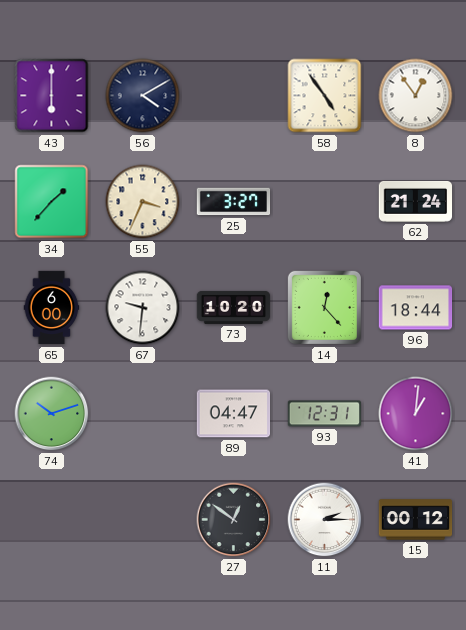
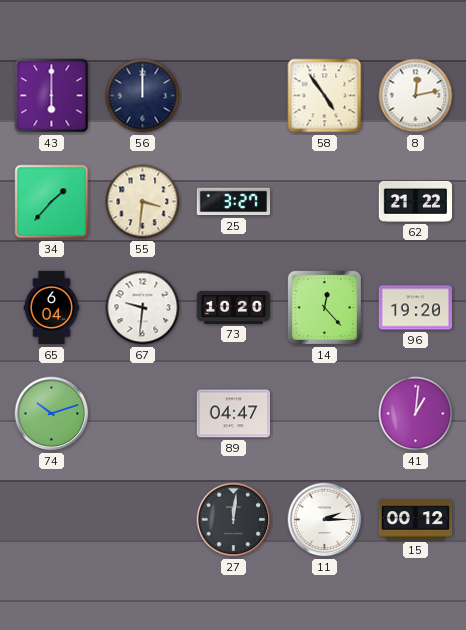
56: 4:10 -> 12:00
8: 12:54 -> 12:13
55: 3:34 -> 3:31
62: 21:24 -> 21:22
65: 6:00 -> 6:04
96: 18:44 -> 19:20
93: 12:31 -> none
27: 12:51 -> 12:01
